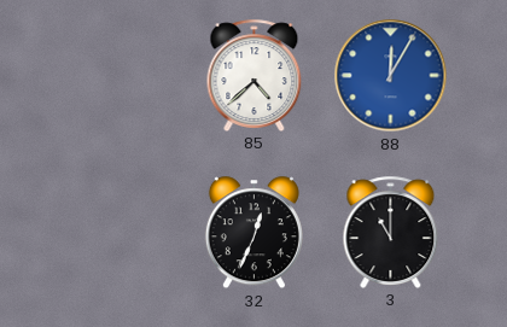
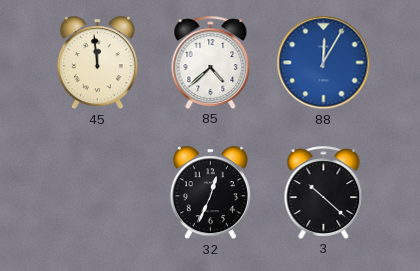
45: none -> 11:59
3: 11:00 -> 10:22
